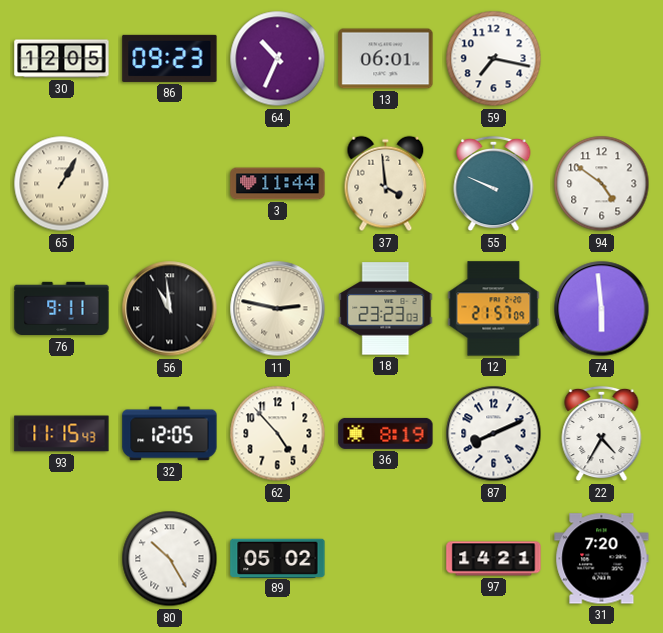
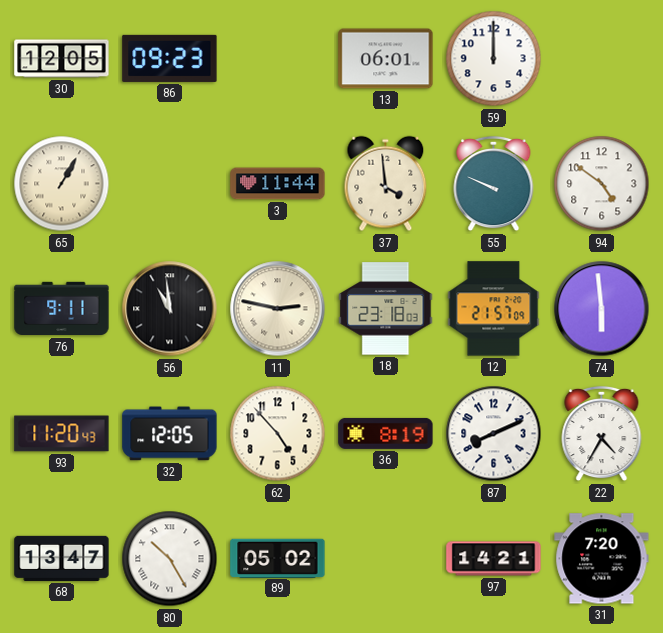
64: 10:34 -> none
59: 7:17 -> 12:00
18: 23:23 -> 23:18
93: 11:15 -> 11:20
68: none -> 13:47
